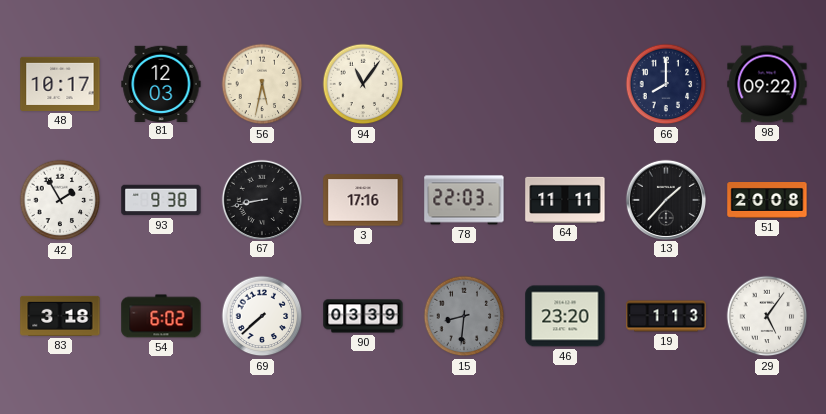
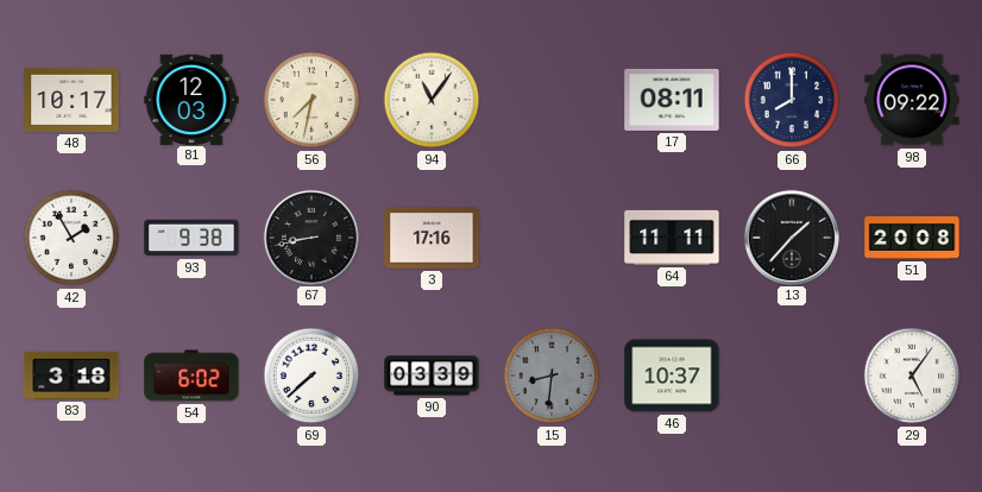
56: 5:32 -> 7:32
17: none -> 08:11
78: 22:03 -> none
46: 23:20 -> 10:37
19: 1:13 -> none
